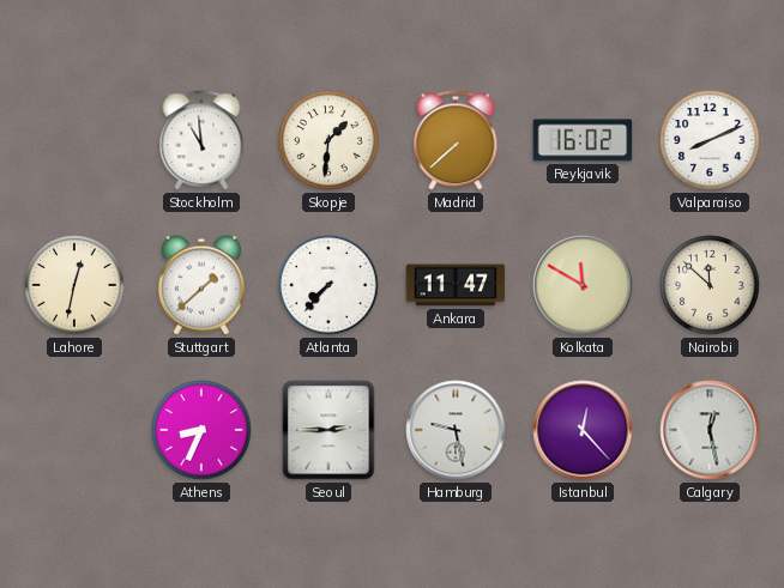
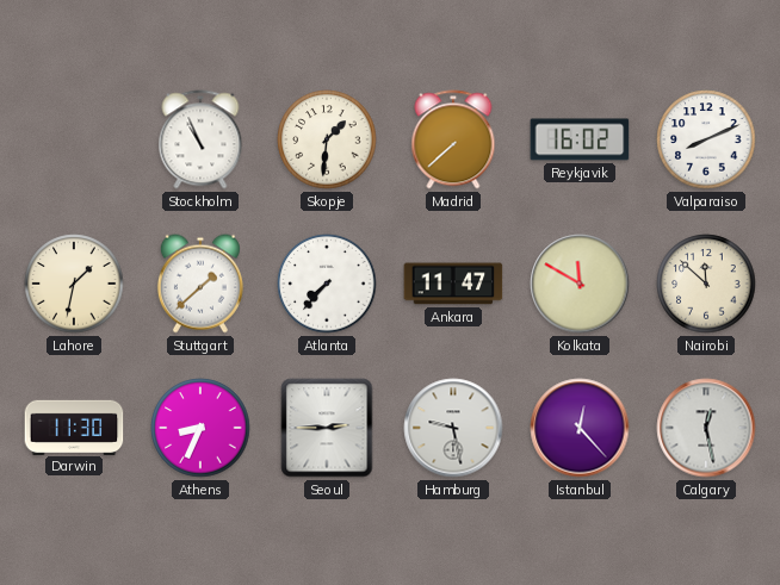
Stockholm: 10:59 -> 10:56
Lahore: 12:32 -> 1:32
Darwin: none -> 11:30
